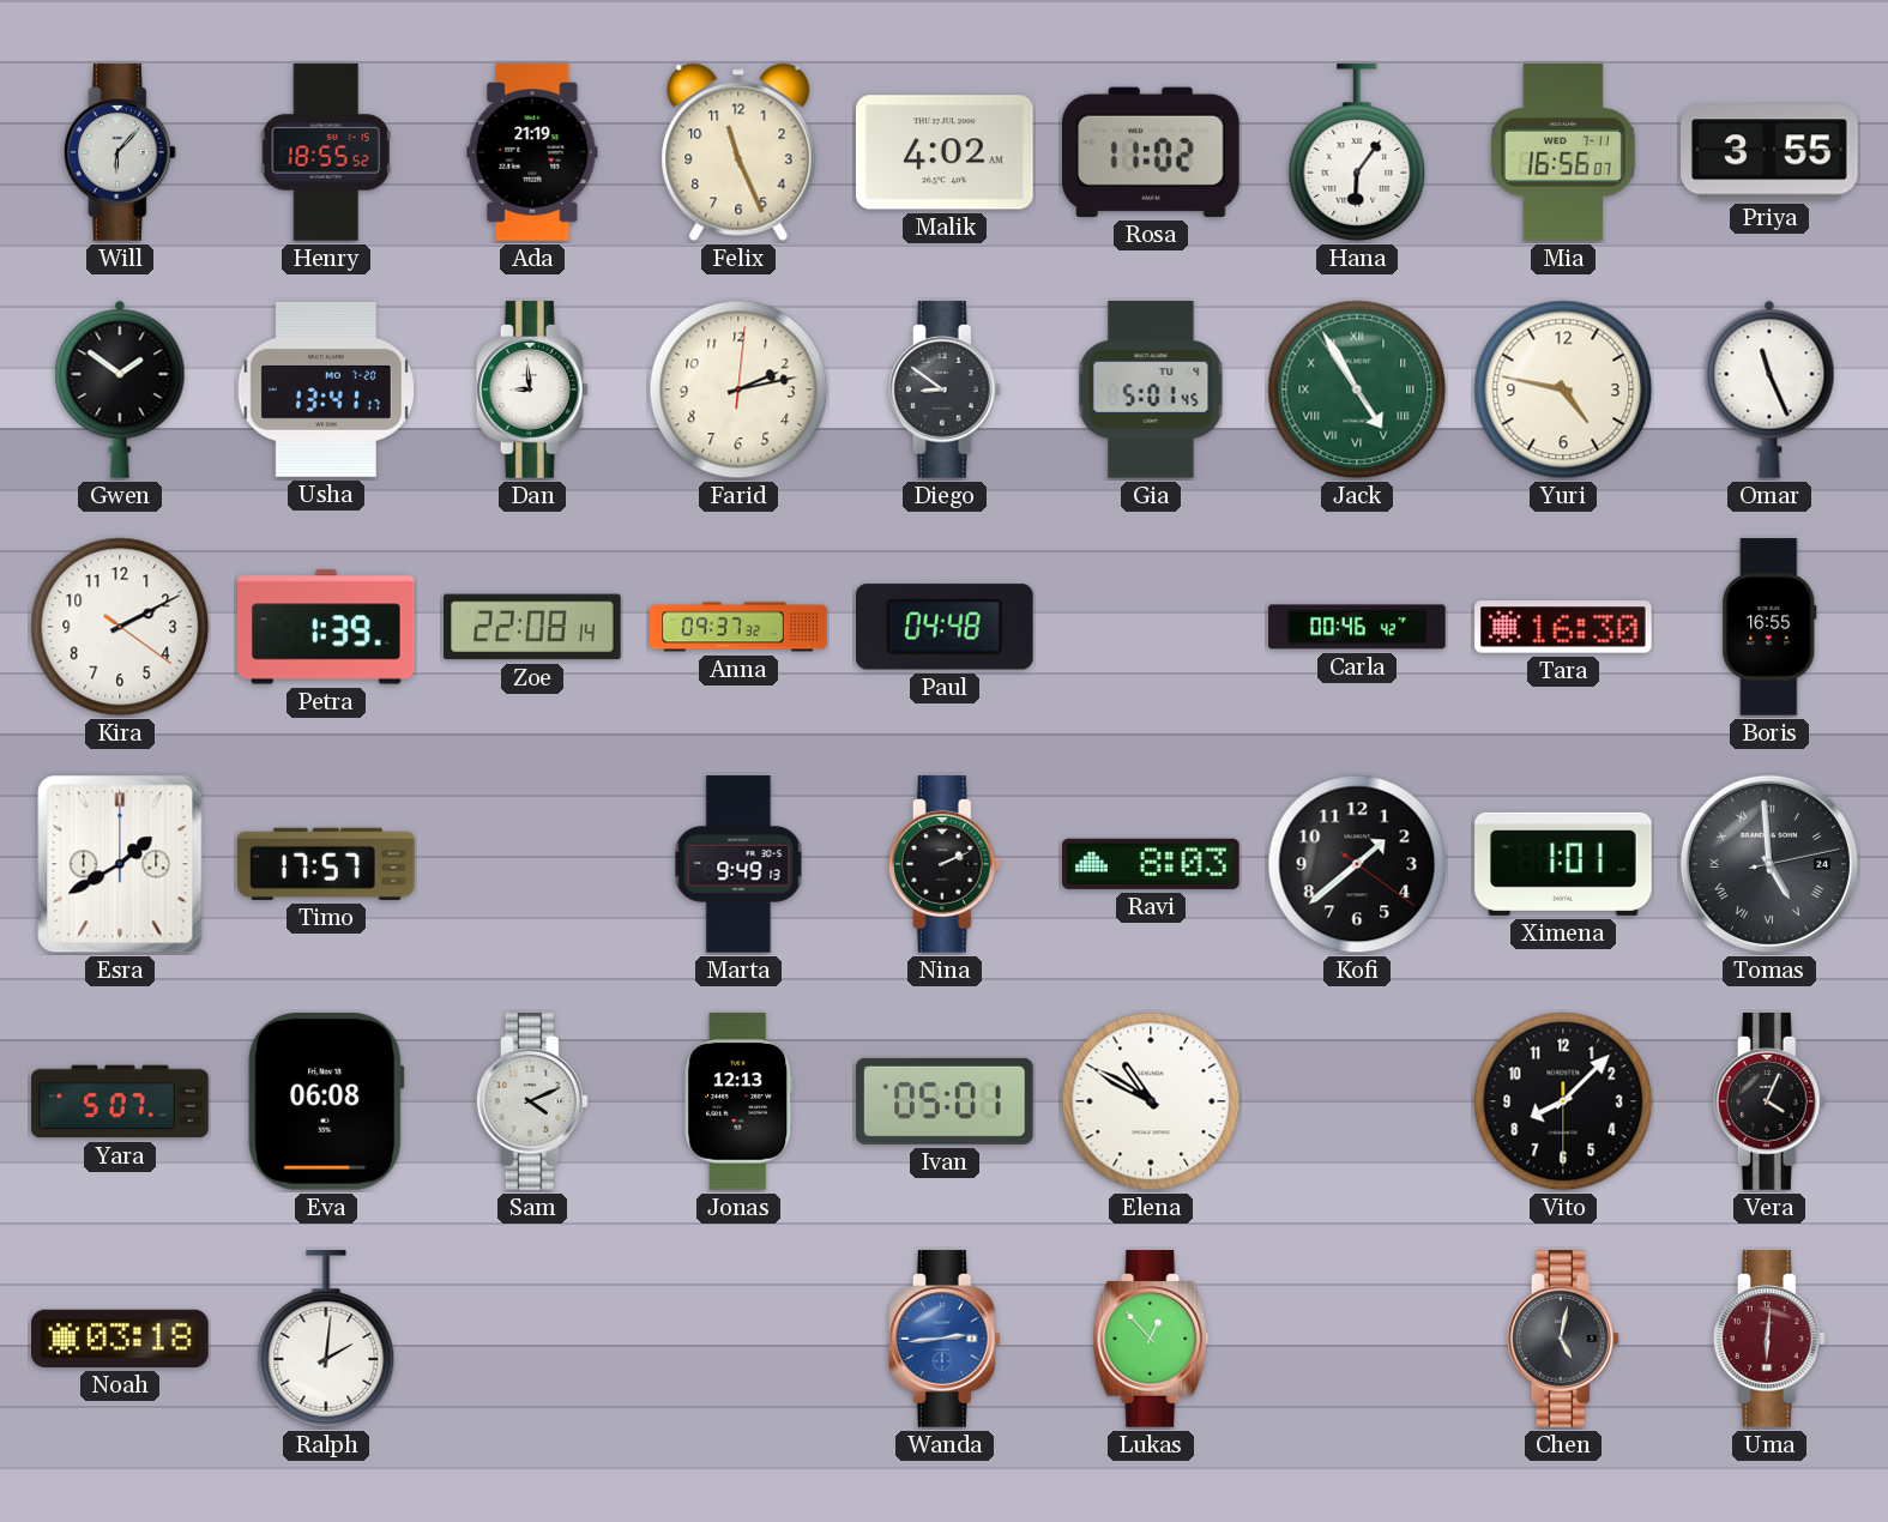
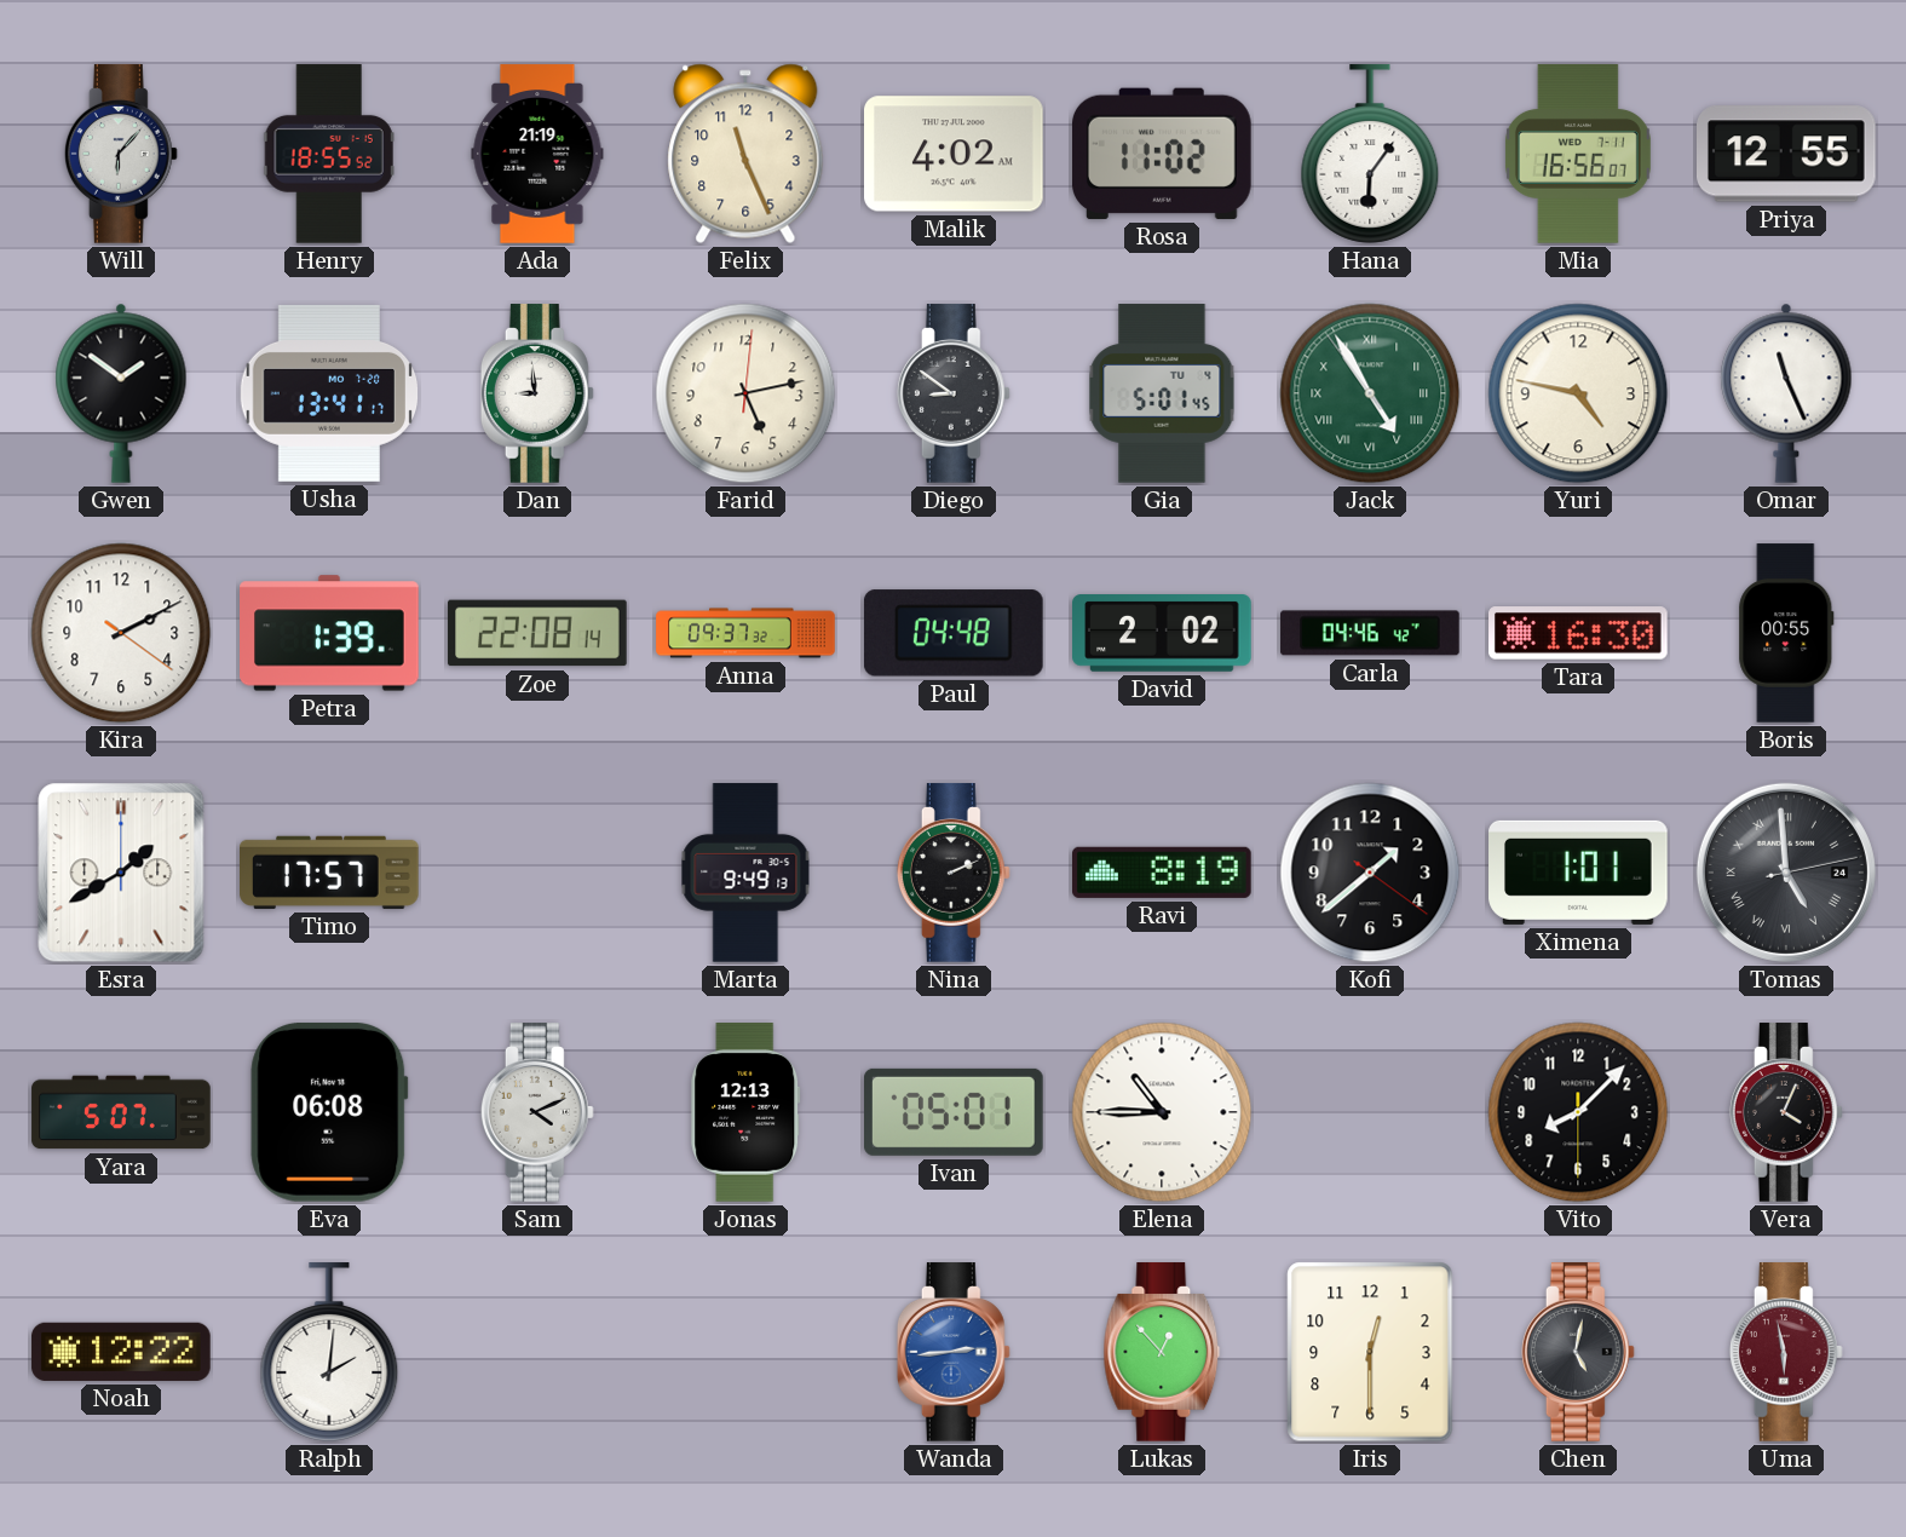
Priya: 3:55 -> 12:55
Farid: 2:13 -> 5:13
David: none -> 2:02
Carla: 00:46 -> 04:46
Boris: 16:55 -> 00:55
Ravi: 8:03 -> 8:19
Elena: 10:50 -> 10:45
Noah: 03:18 -> 12:22
Iris: none -> 12:30
Uma: 6:01 -> 5:58
